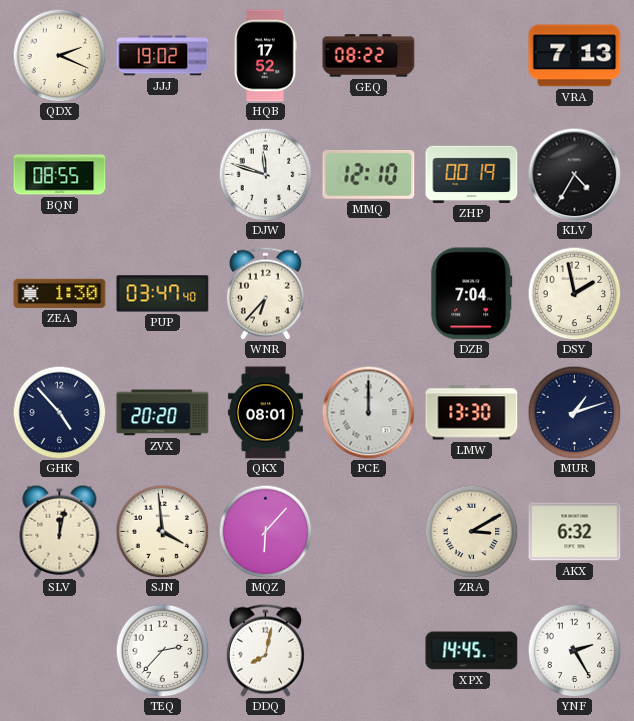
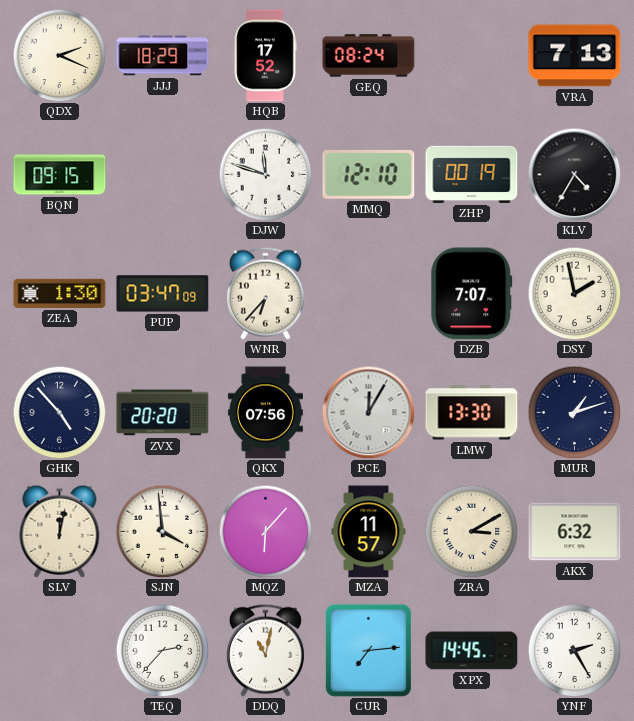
JJJ: 19:02 -> 18:29
GEQ: 08:22 -> 08:24
BQN: 08:55 -> 09:15
PUP: 03:47:40 -> 03:47:09
DZB: 7:04 -> 7:07
QKX: 08:01 -> 07:56
PCE: 12:00 -> 12:05
MZA: none -> 11:57
DDQ: 8:02 -> 11:02
CUR: none -> 7:14
